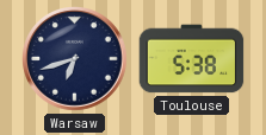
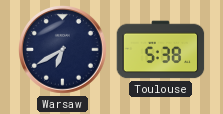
Warsaw: 6:42 -> 6:40
